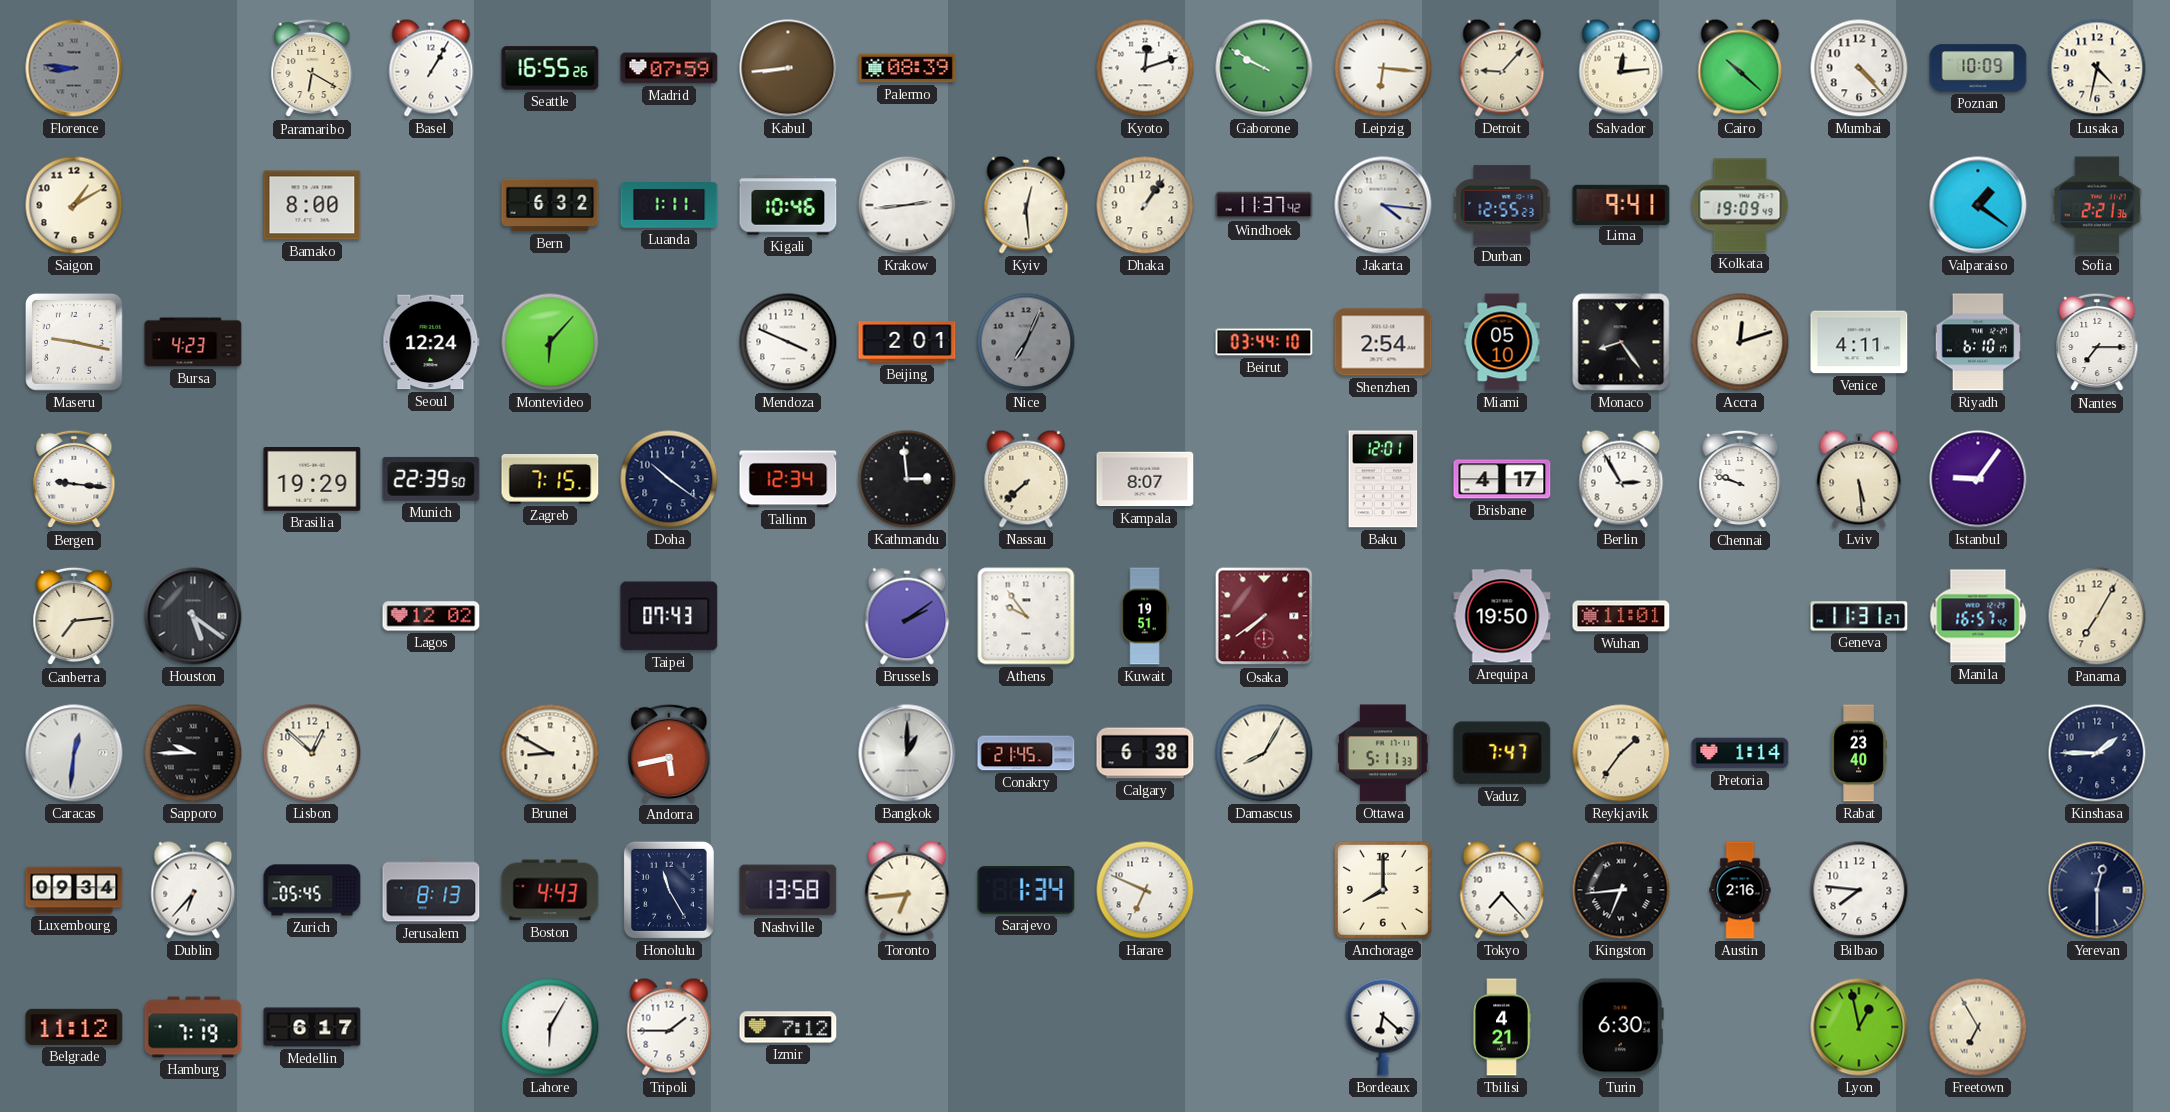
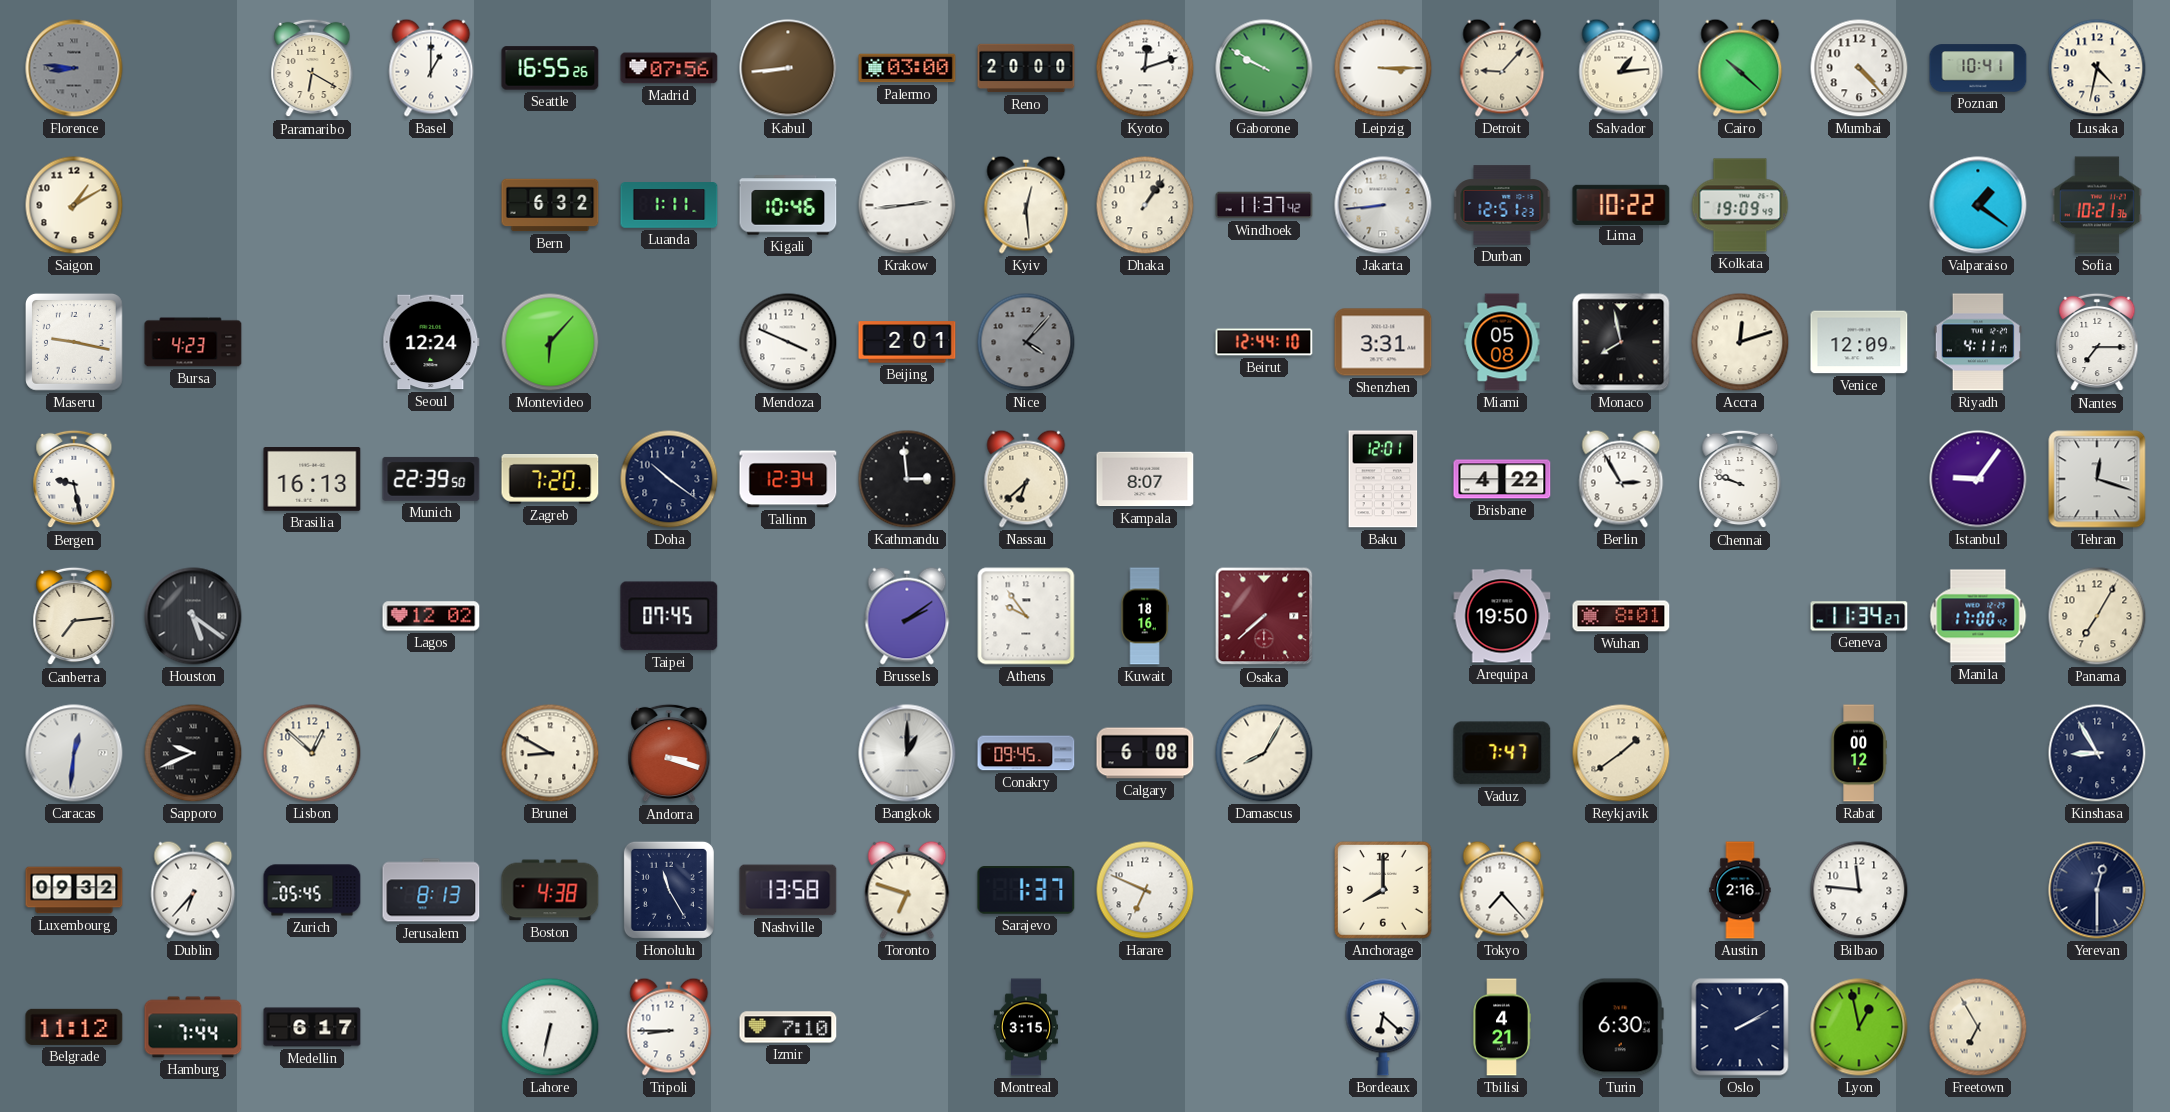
Basel: 1:05 -> 1:00
Madrid: 07:59 -> 07:56
Palermo: 08:39 -> 03:00
Reno: none -> 20:00
Leipzig: 6:16 -> 3:15
Salvador: 12:14 -> 1:14
Poznan: 10:09 -> 10:41
Bamako: 8:00 -> none
Jakarta: 4:16 -> 8:44
Durban: 12:55 -> 12:51
Lima: 9:41 -> 10:22
Sofia: 2:21 -> 10:21
Nice: 7:04 -> 4:07
Beirut: 03:44 -> 12:44
Shenzhen: 2:54 -> 3:31
Miami: 05:10 -> 05:08
Monaco: 8:24 -> 7:58
Venice: 4:11 -> 12:09
Riyadh: 6:10 -> 4:11
Bergen: 9:16 -> 9:28
Brasilia: 19:29 -> 16:13
Zagreb: 7:15 -> 7:20
Nassau: 7:38 -> 6:38
Brisbane: 4:17 -> 4:22
Lviv: 5:29 -> none
Tehran: none -> 12:18
Taipei: 07:43 -> 07:45
Kuwait: 19:51 -> 18:16
Osaka: 7:39 -> 7:38
Wuhan: 11:01 -> 8:01
Geneva: 11:31 -> 11:34
Manila: 16:57 -> 17:00
Sapporo: 9:45 -> 9:41
Andorra: 5:43 -> 3:18
Conakry: 21:45 -> 09:45
Calgary: 6:38 -> 6:08
Ottawa: 5:11 -> none
Reykjavik: 1:36 -> 1:39
Pretoria: 1:14 -> none
Rabat: 23:40 -> 00:12
Kinshasa: 1:45 -> 8:55
Luxembourg: 09:34 -> 09:32
Boston: 4:43 -> 4:38
Toronto: 6:44 -> 6:48
Sarajevo: 1:34 -> 1:37
Kingston: 6:44 -> none
Bilbao: 7:46 -> 11:46
Hamburg: 7:19 -> 7:44
Lahore: 6:05 -> 6:32
Tripoli: 1:45 -> 8:45
Izmir: 7:12 -> 7:10
Montreal: none -> 3:15
Oslo: none -> 2:10
